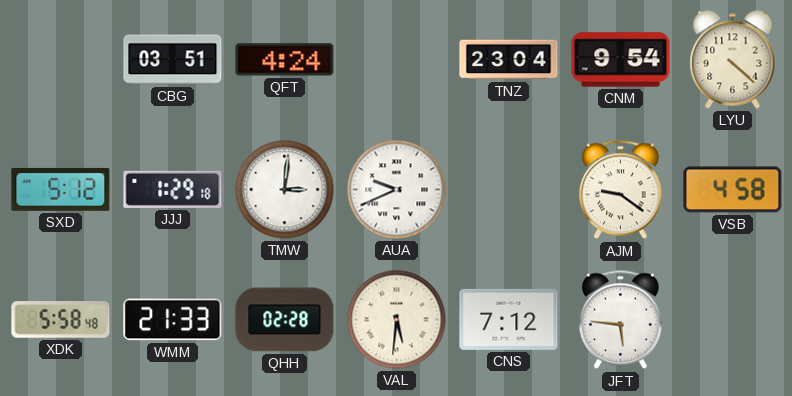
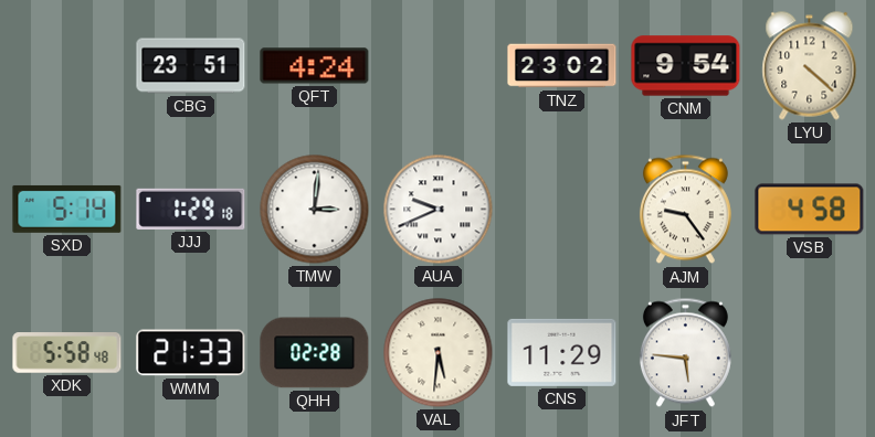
CBG: 03:51 -> 23:51
TNZ: 23:04 -> 23:02
SXD: 5:12 -> 5:14
AJM: 9:21 -> 9:24
CNS: 7:12 -> 11:29
